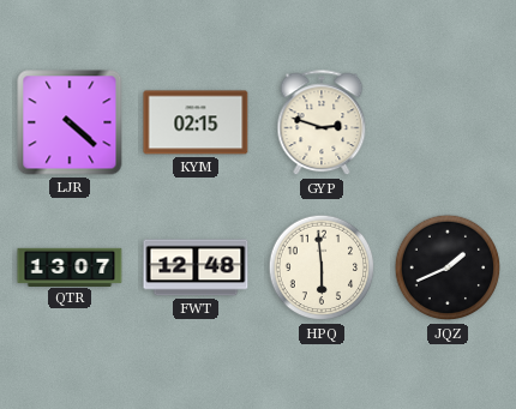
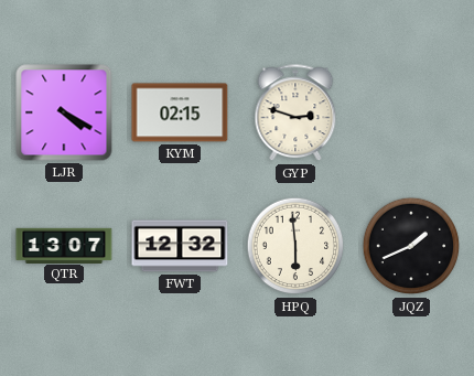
LJR: 4:22 -> 4:20
FWT: 12:48 -> 12:32
